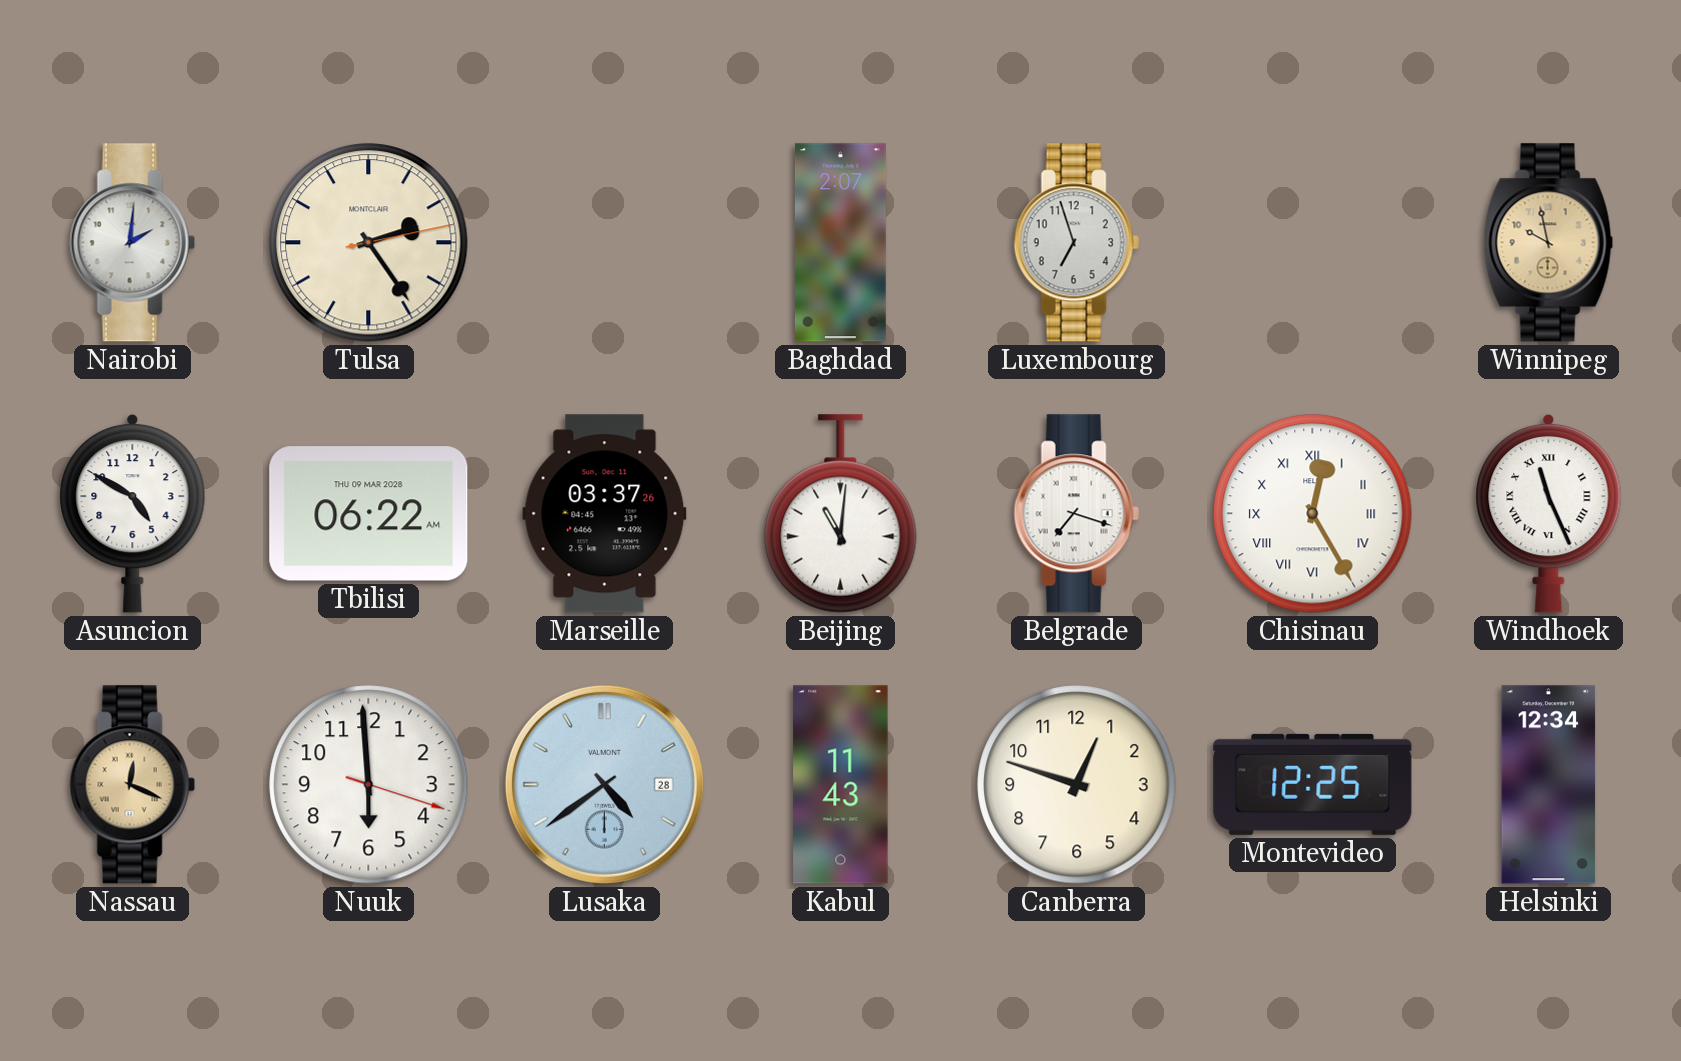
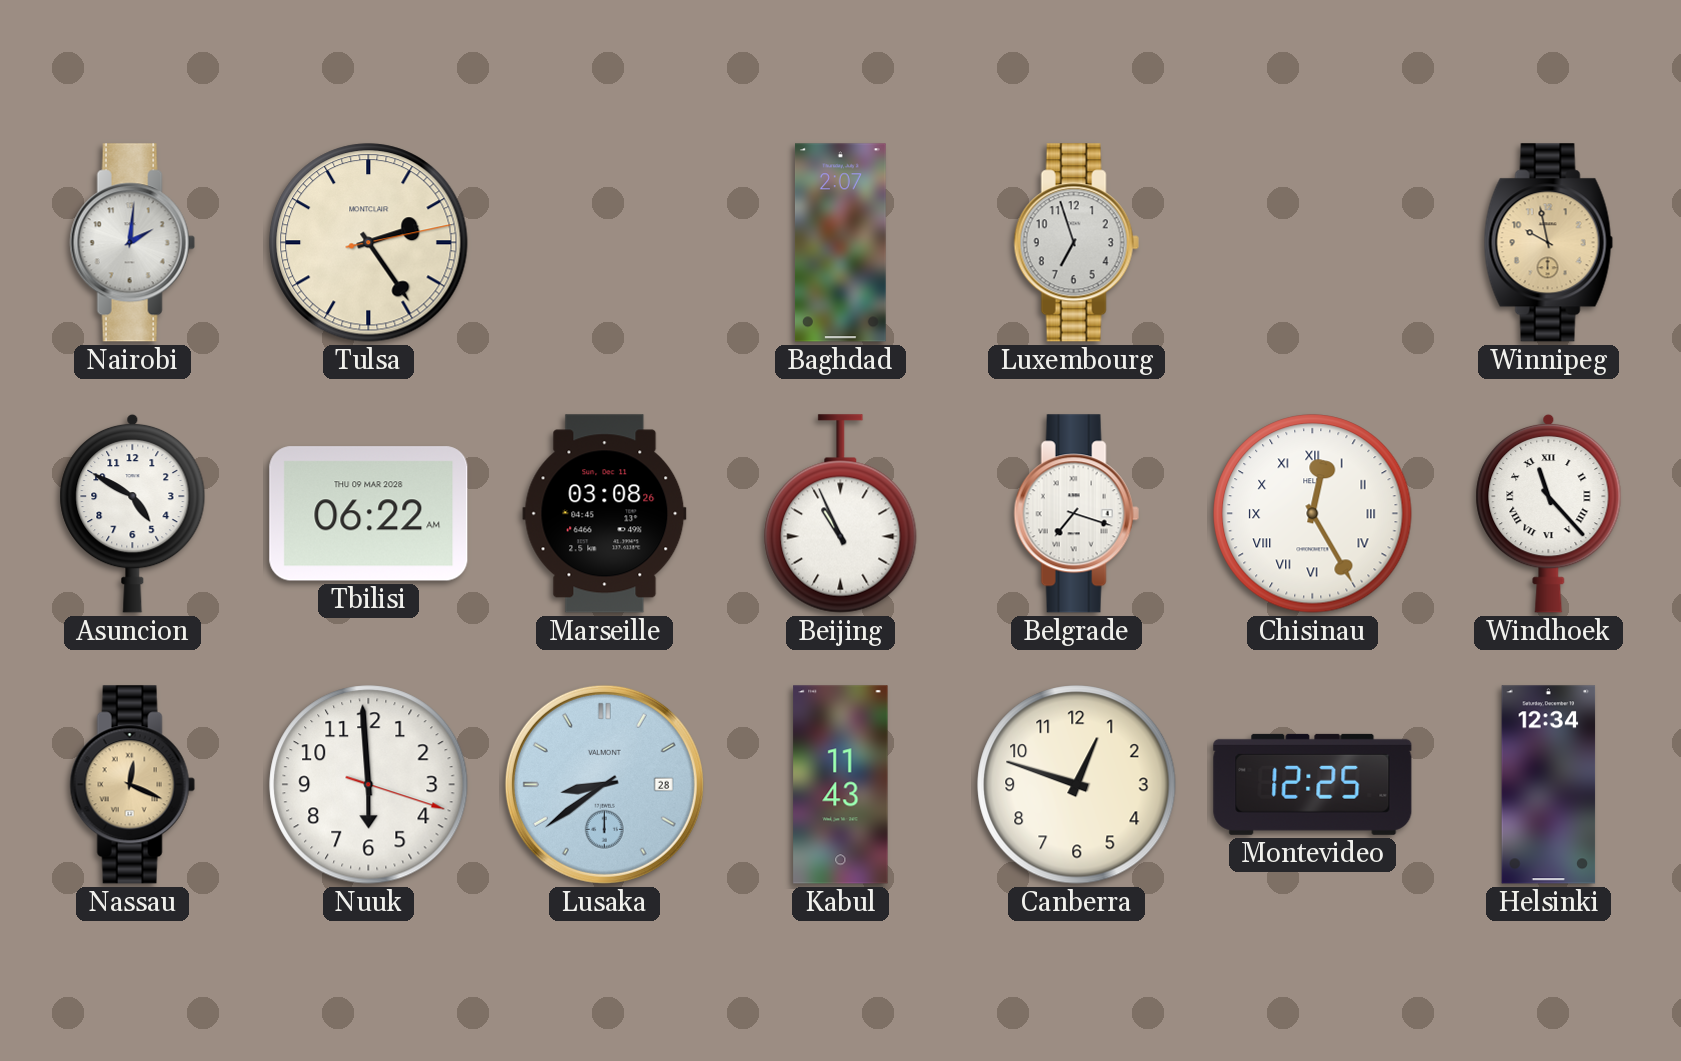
Marseille: 03:37 -> 03:08
Beijing: 11:01 -> 10:56
Windhoek: 11:26 -> 11:23
Lusaka: 4:39 -> 8:39
